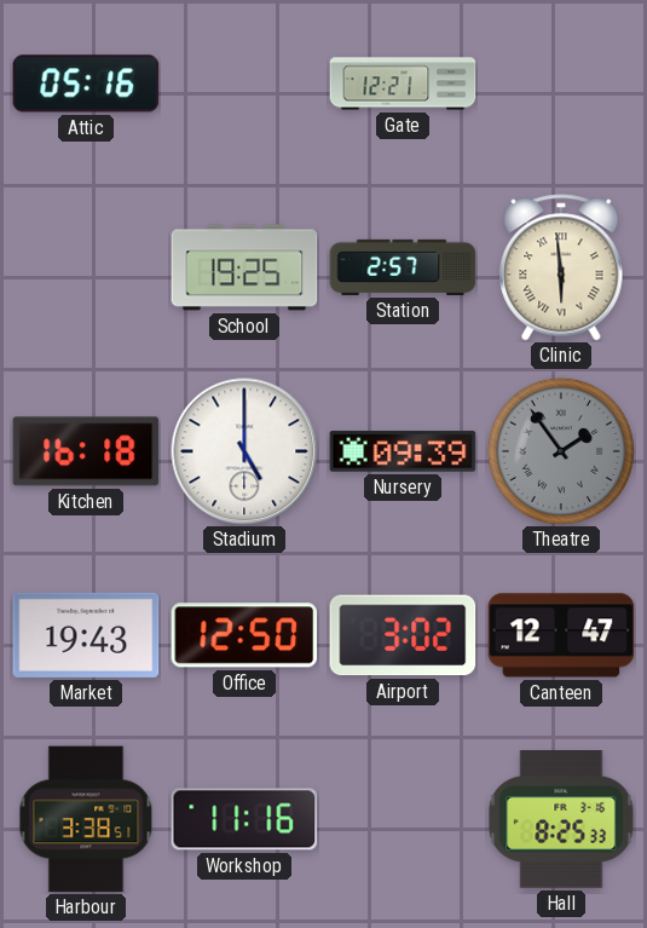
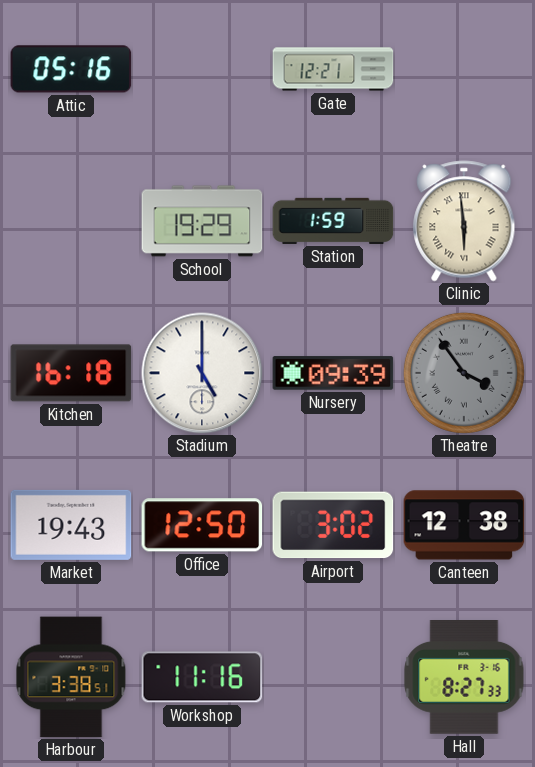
School: 19:25 -> 19:29
Station: 2:57 -> 1:59
Theatre: 1:54 -> 3:54
Canteen: 12:47 -> 12:38
Hall: 8:25 -> 8:27
